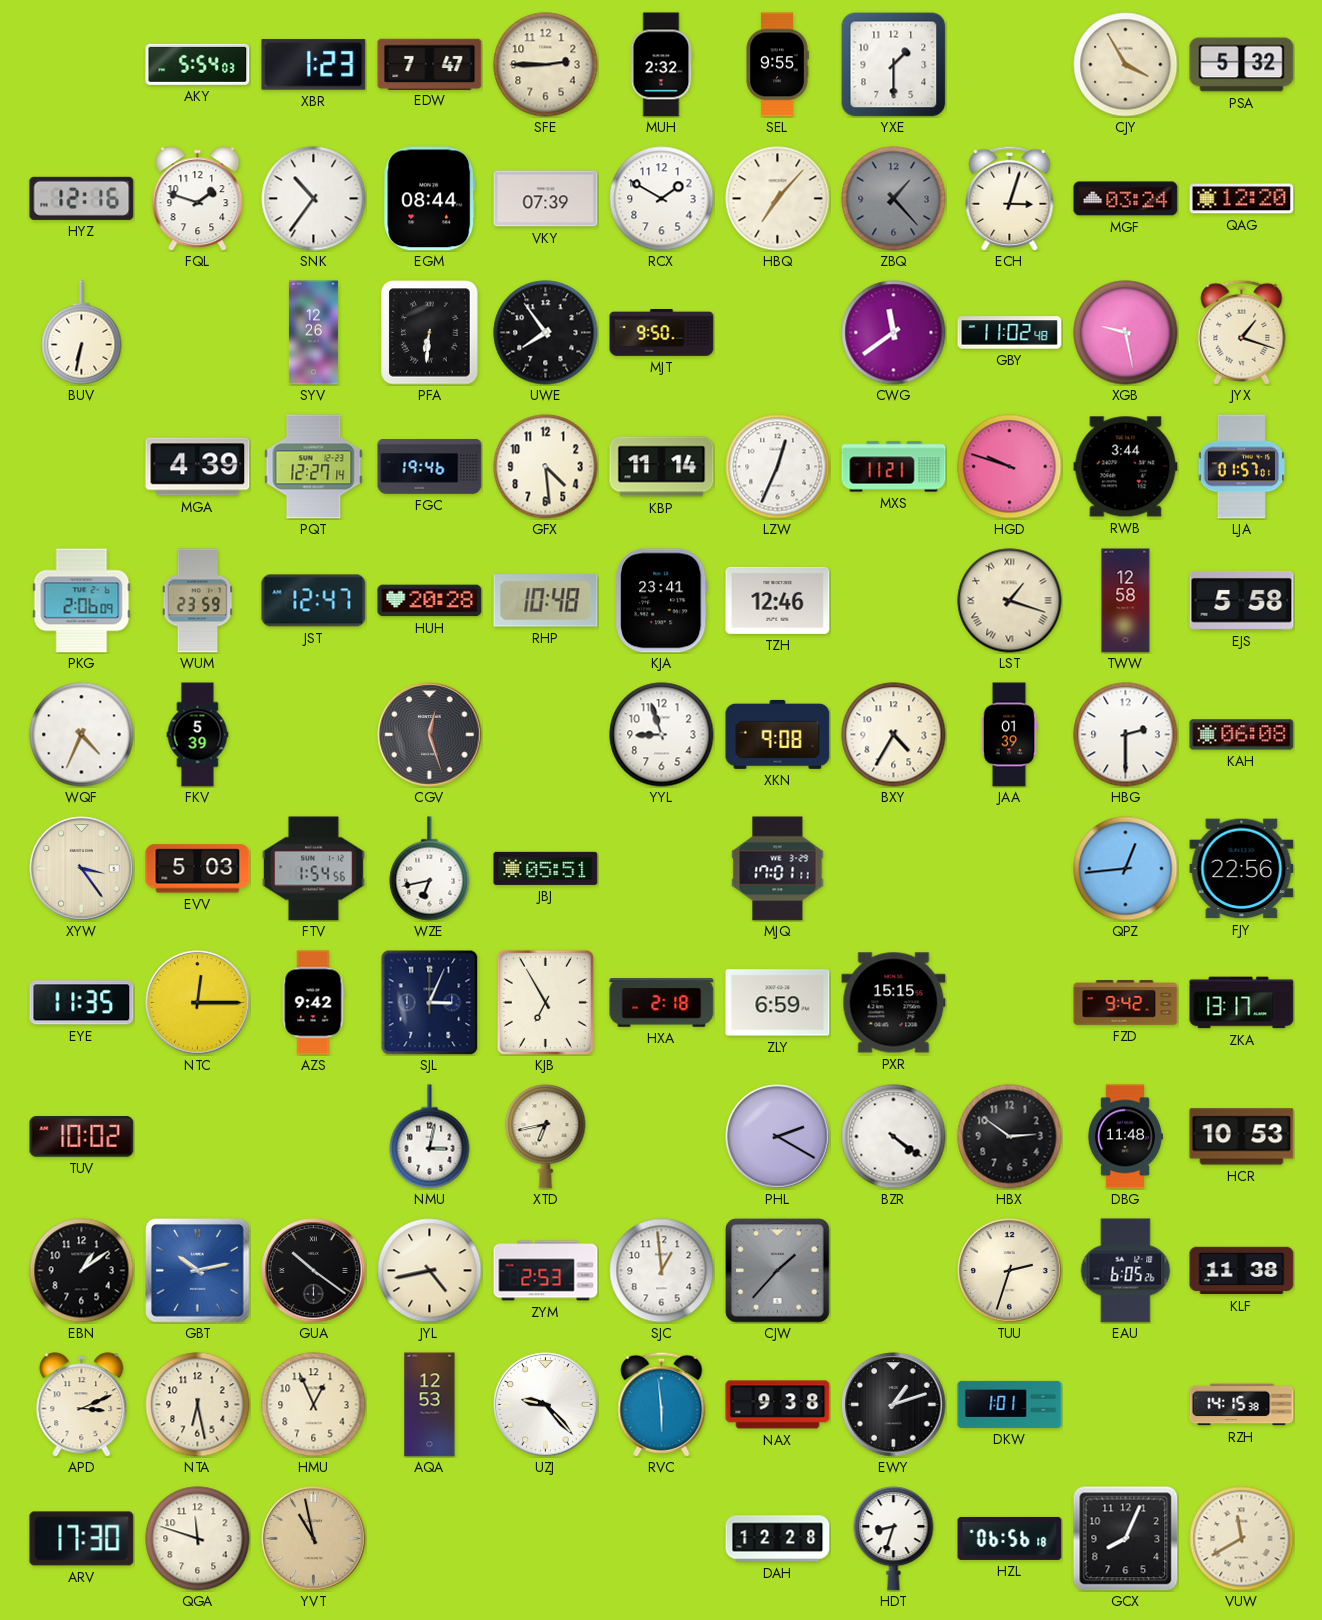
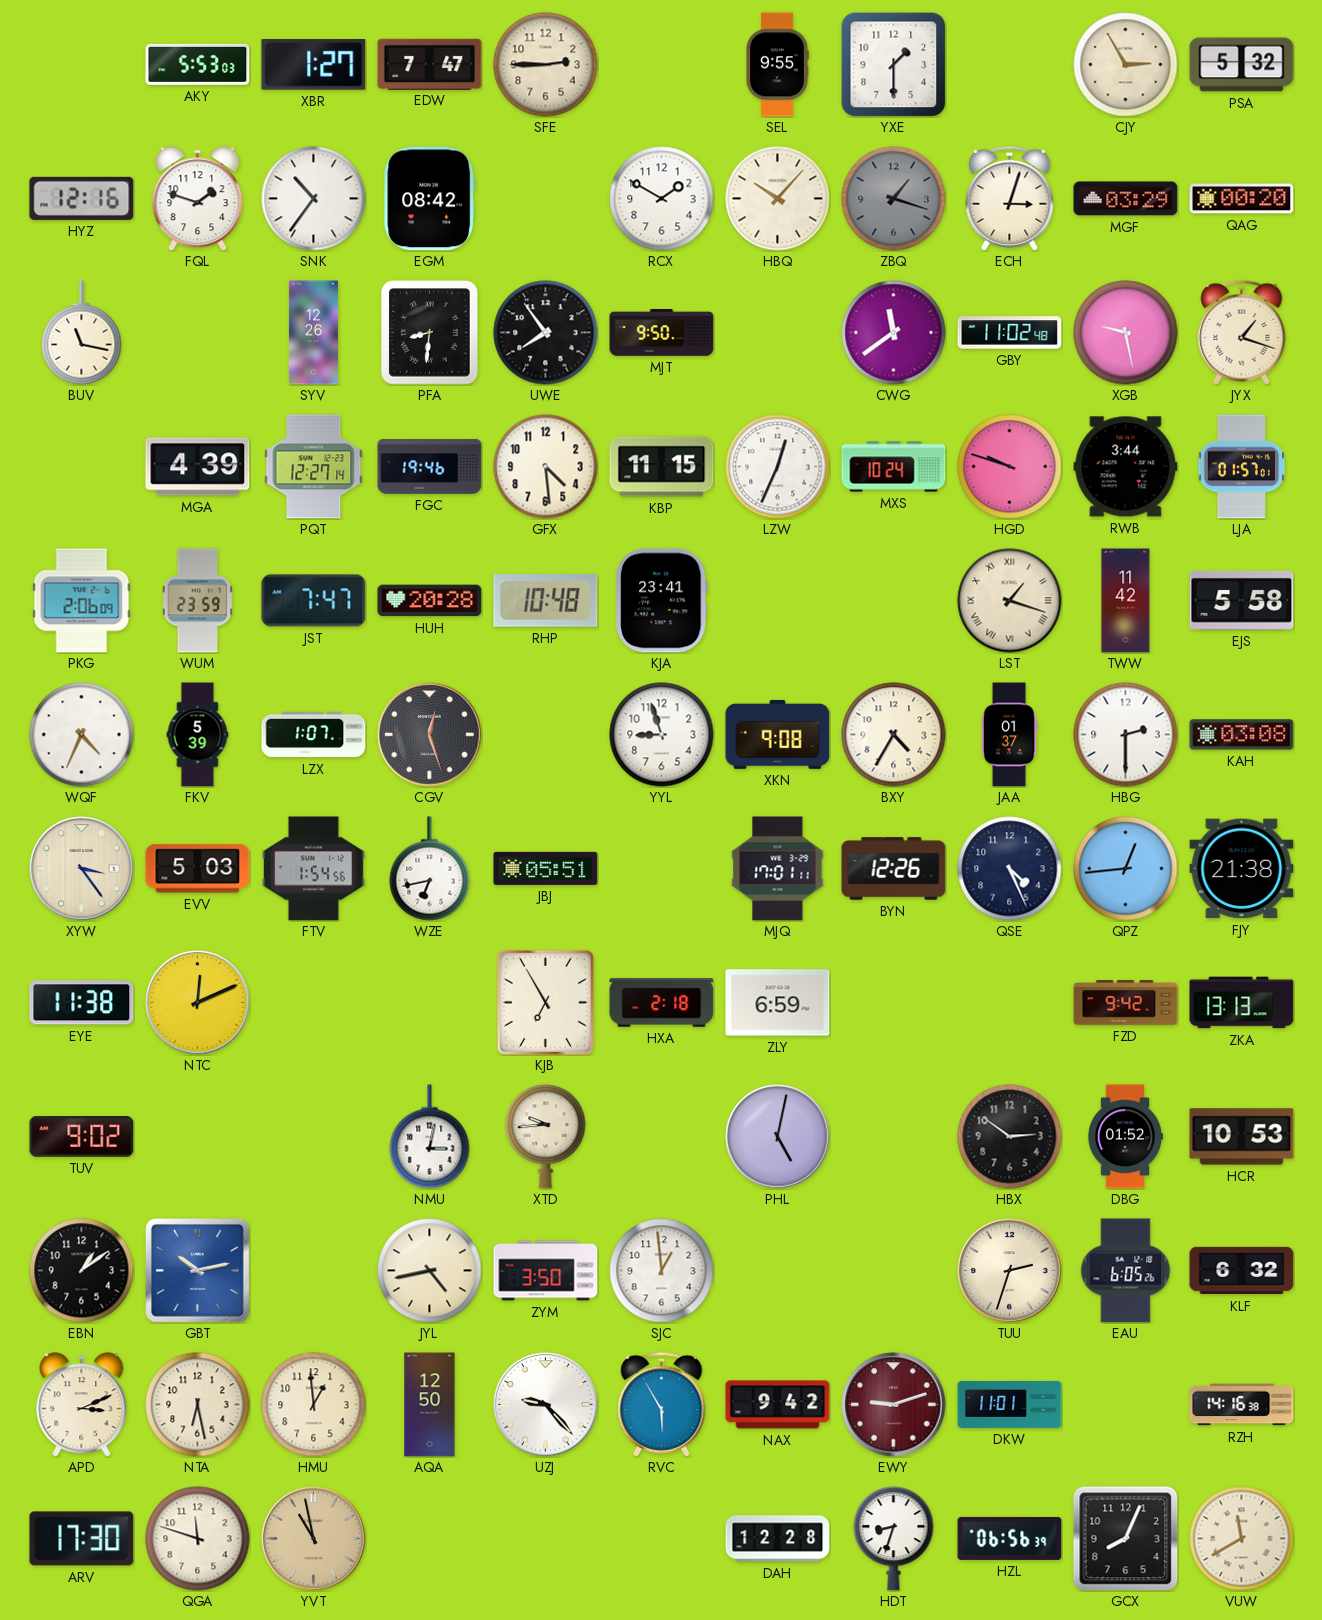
AKY: 5:54 -> 5:53
XBR: 1:23 -> 1:27
MUH: 2:32 -> none
CJY: 3:55 -> 2:55
EGM: 08:44 -> 08:42
VKY: 07:39 -> none
HBQ: 7:07 -> 10:07
ZBQ: 1:23 -> 1:18
MGF: 03:24 -> 03:29
QAG: 12:20 -> 00:20
BUV: 6:32 -> 11:17
PFA: 6:31 -> 8:31
KBP: 11:14 -> 11:15
MXS: 11:21 -> 10:24
JST: 12:47 -> 7:47
TZH: 12:46 -> none
TWW: 12:58 -> 11:42
LZX: none -> 1:07
JAA: 01:39 -> 01:37
KAH: 06:08 -> 03:08
BYN: none -> 12:26
QSE: none -> 4:26
FJY: 22:56 -> 21:38
EYE: 11:35 -> 11:38
NTC: 12:15 -> 12:11
AZS: 9:42 -> none
SJL: 3:04 -> none
PXR: 15:15 -> none
ZKA: 13:17 -> 13:13
TUV: 10:02 -> 9:02
XTD: 6:43 -> 9:44
PHL: 2:20 -> 5:02
BZR: 4:21 -> none
DBG: 11:48 -> 01:52
GUA: 10:21 -> none
ZYM: 2:53 -> 3:50
CJW: 1:37 -> none
KLF: 11:38 -> 6:32
HMU: 12:56 -> 12:59
AQA: 12:53 -> 12:50
RVC: 5:59 -> 5:55
NAX: 9:38 -> 9:42
EWY: 1:12 -> 9:12
EWY dial: black -> burgundy
DKW: 1:01 -> 11:01
RZH: 14:15 -> 14:16
HZL: 06:56:18 -> 06:56:39
